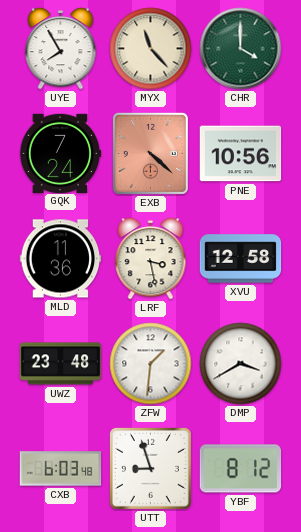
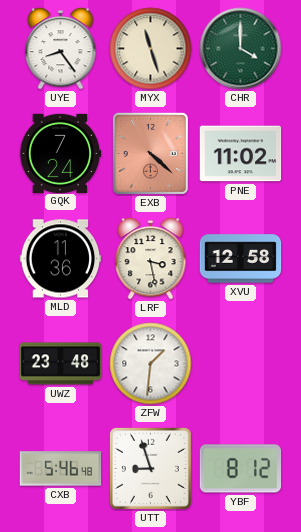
UYE: 7:55 -> 8:24
MYX: 11:23 -> 11:27
PNE: 10:56 -> 11:02
DMP: 3:40 -> none
CXB: 6:03 -> 5:46
